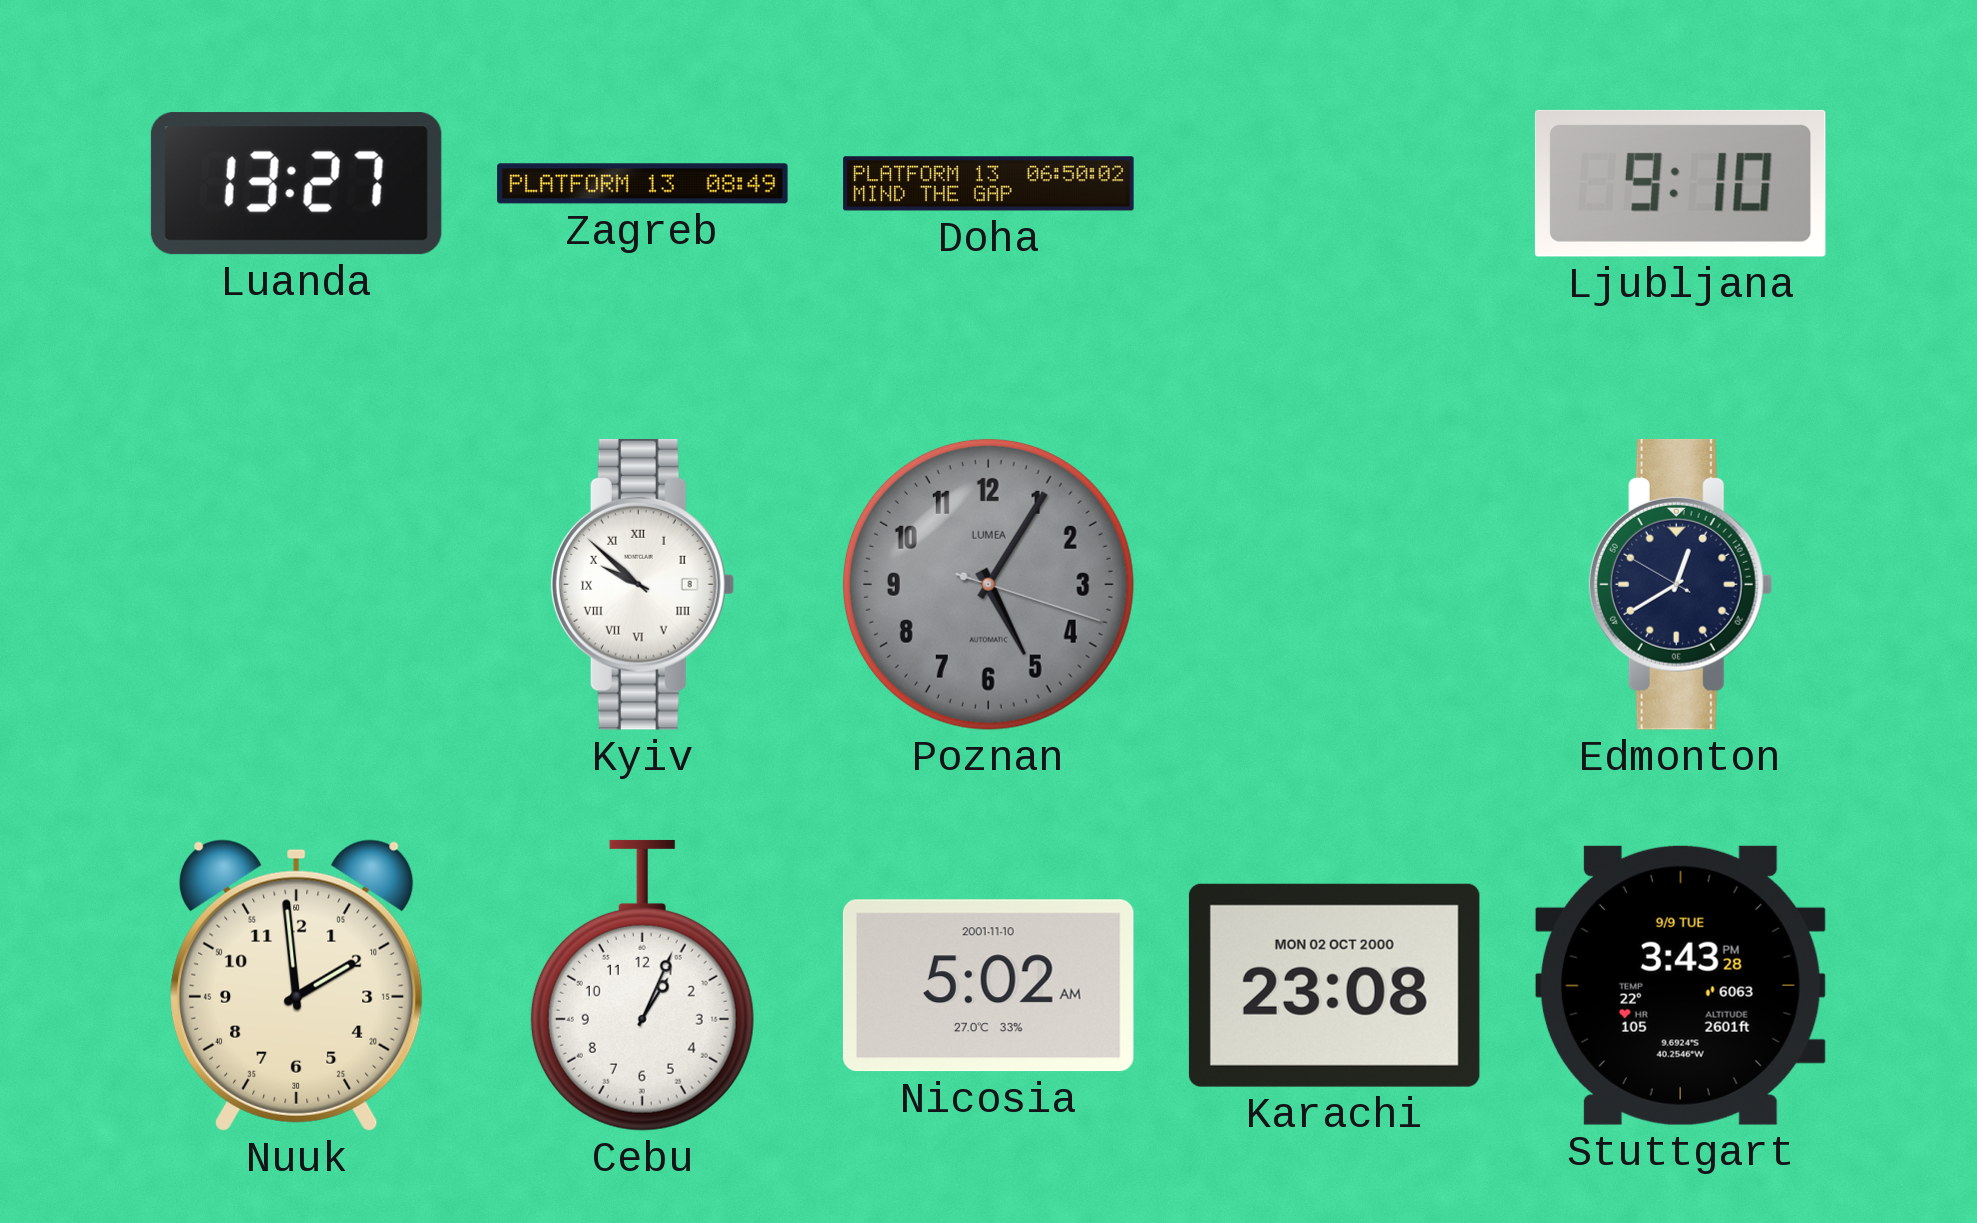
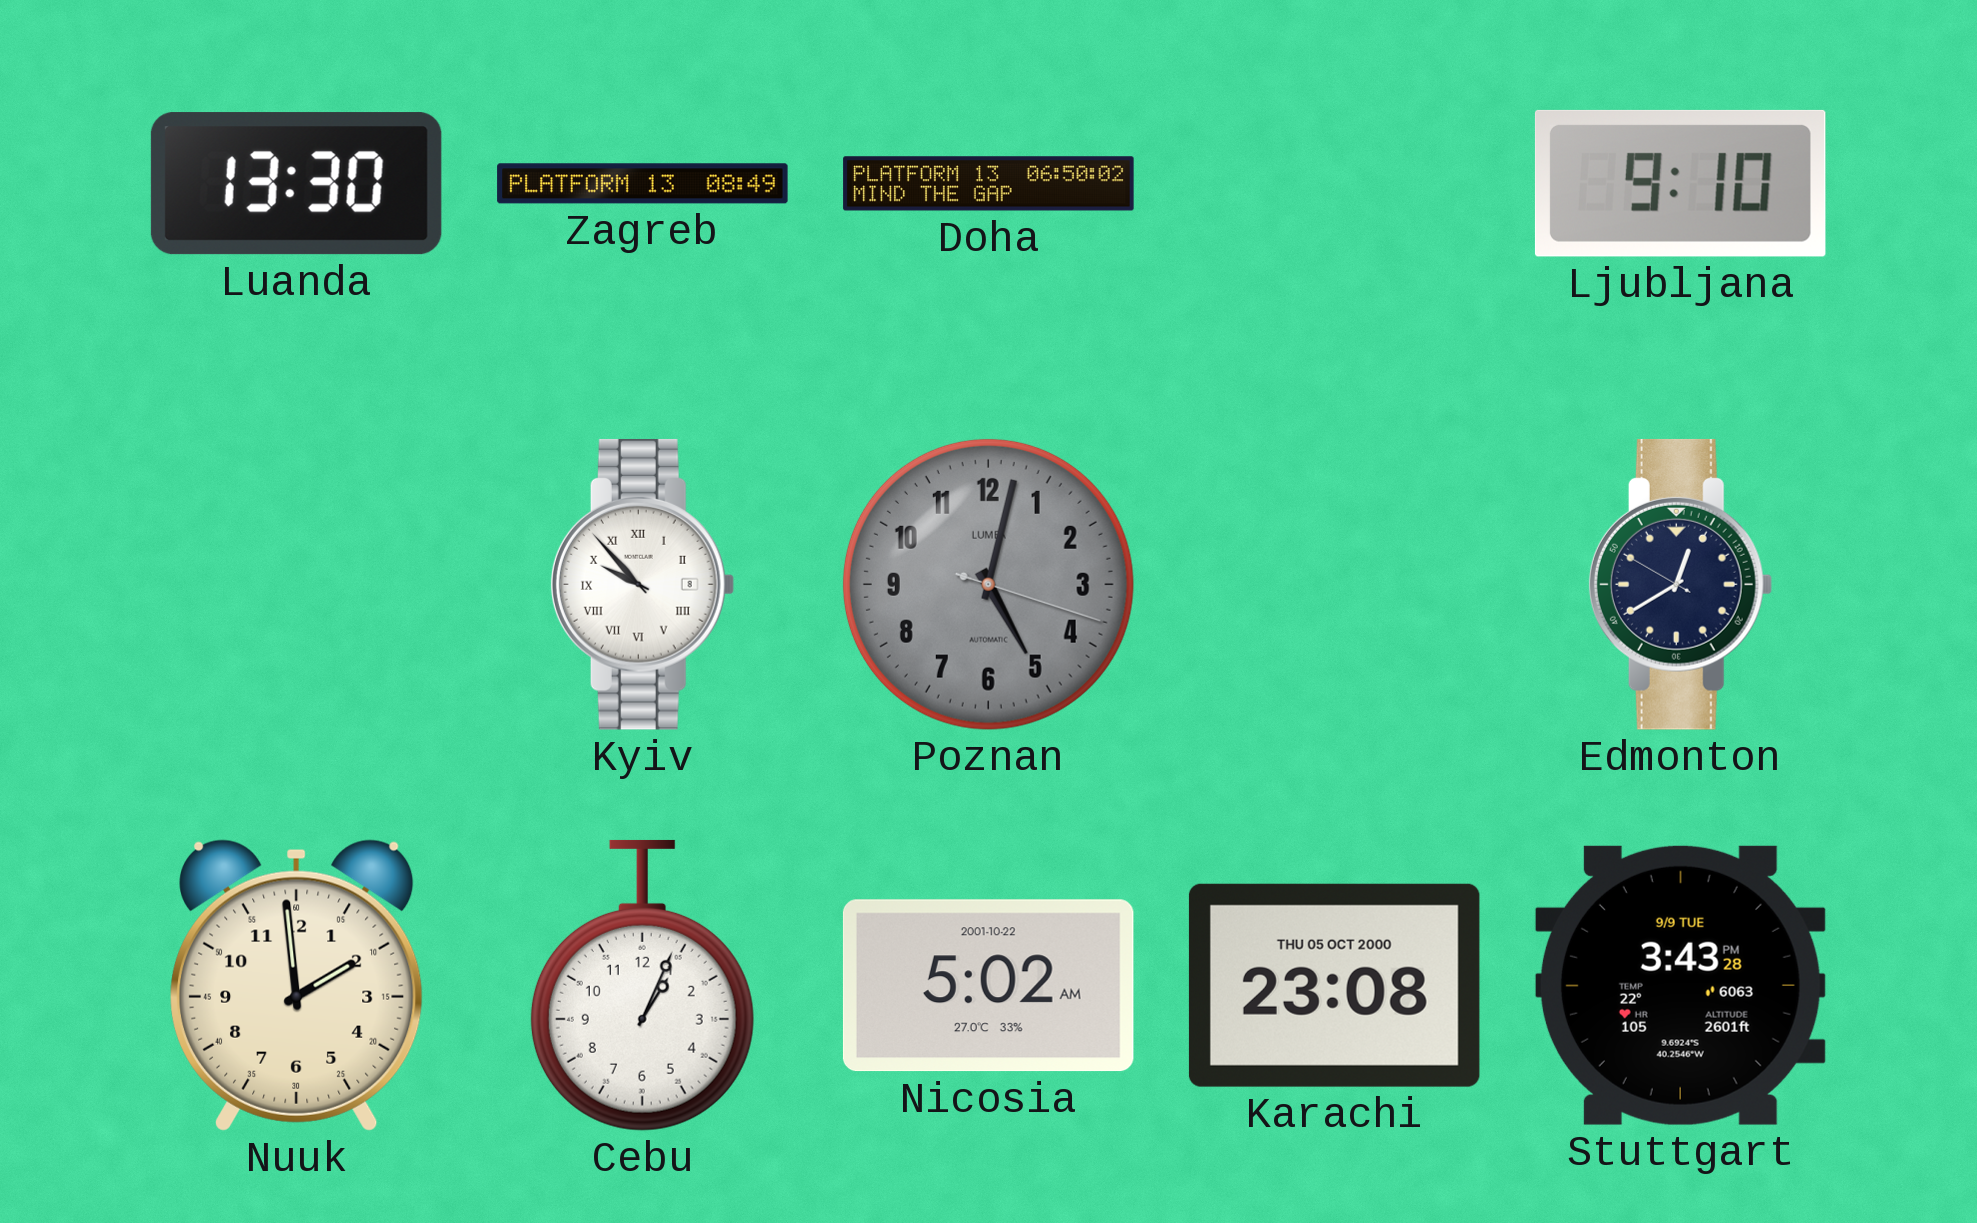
Luanda: 13:27 -> 13:30
Kyiv: 9:52 -> 9:53
Poznan: 5:05 -> 5:02
Nicosia date: 2001-11-10 -> 2001-10-22
Karachi date: MON 02 OCT 2000 -> THU 05 OCT 2000
